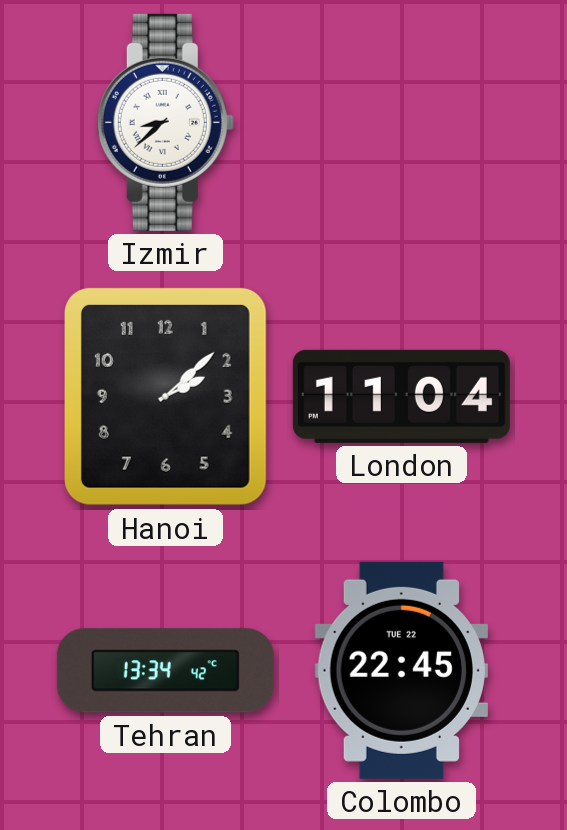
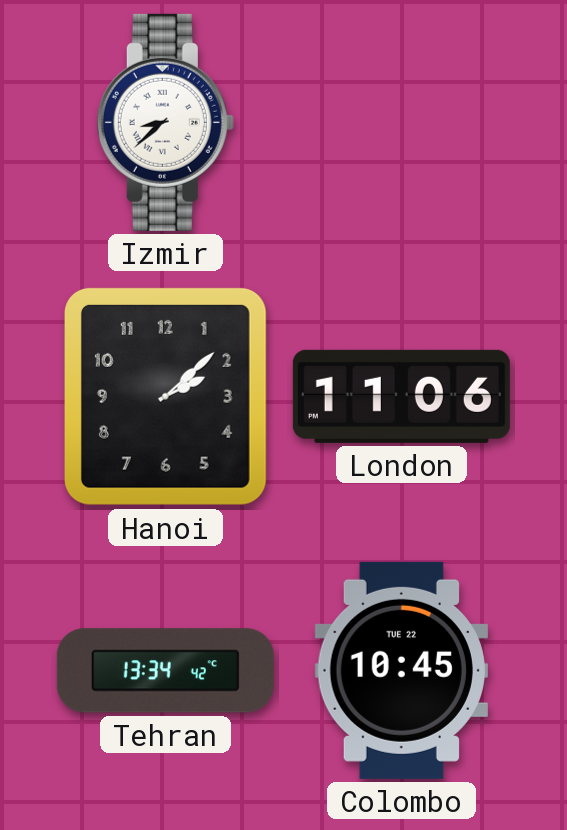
London: 11:04 -> 11:06
Colombo: 22:45 -> 10:45
